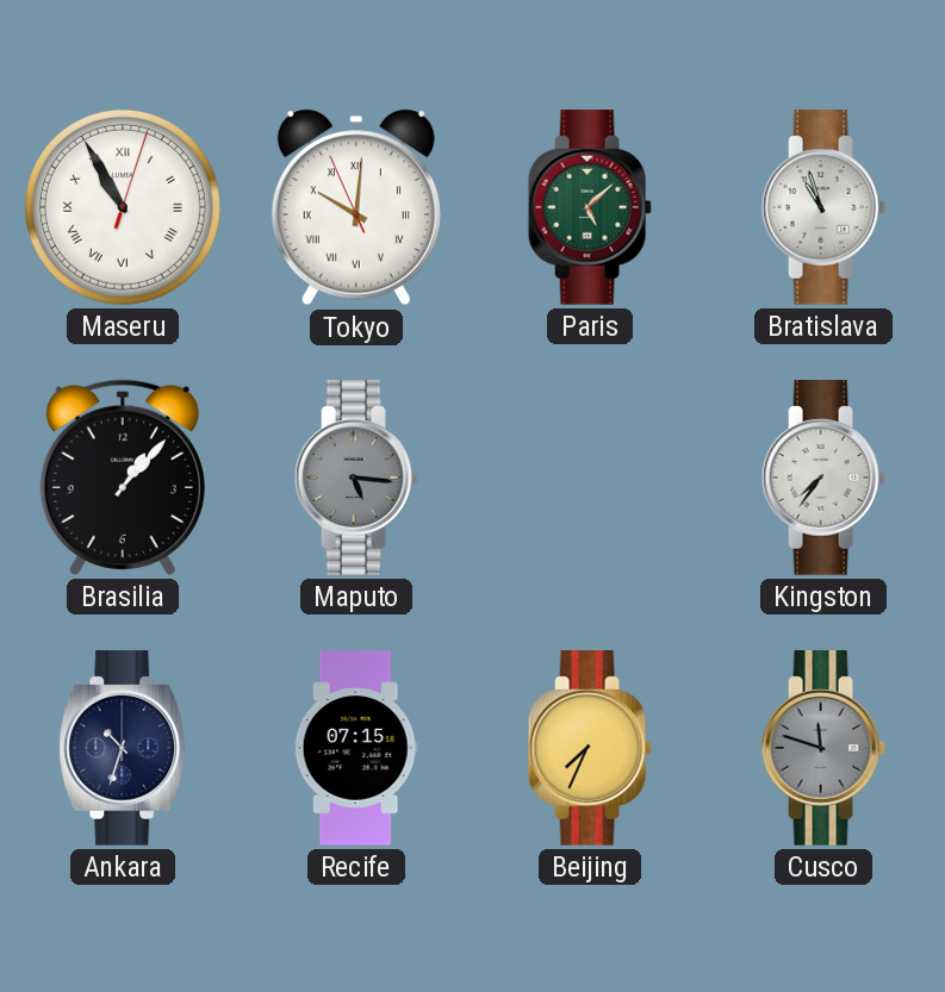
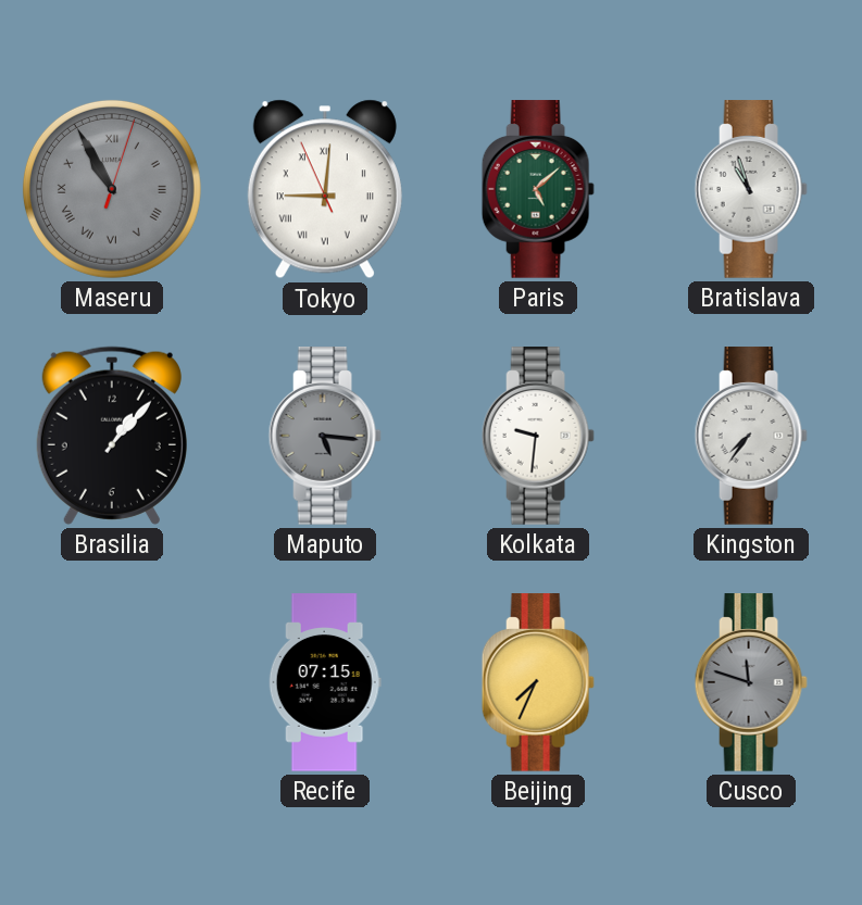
Maseru dial: white -> grey
Tokyo: 10:00 -> 9:00
Kolkata: none -> 9:31
Ankara: 10:33 -> none
